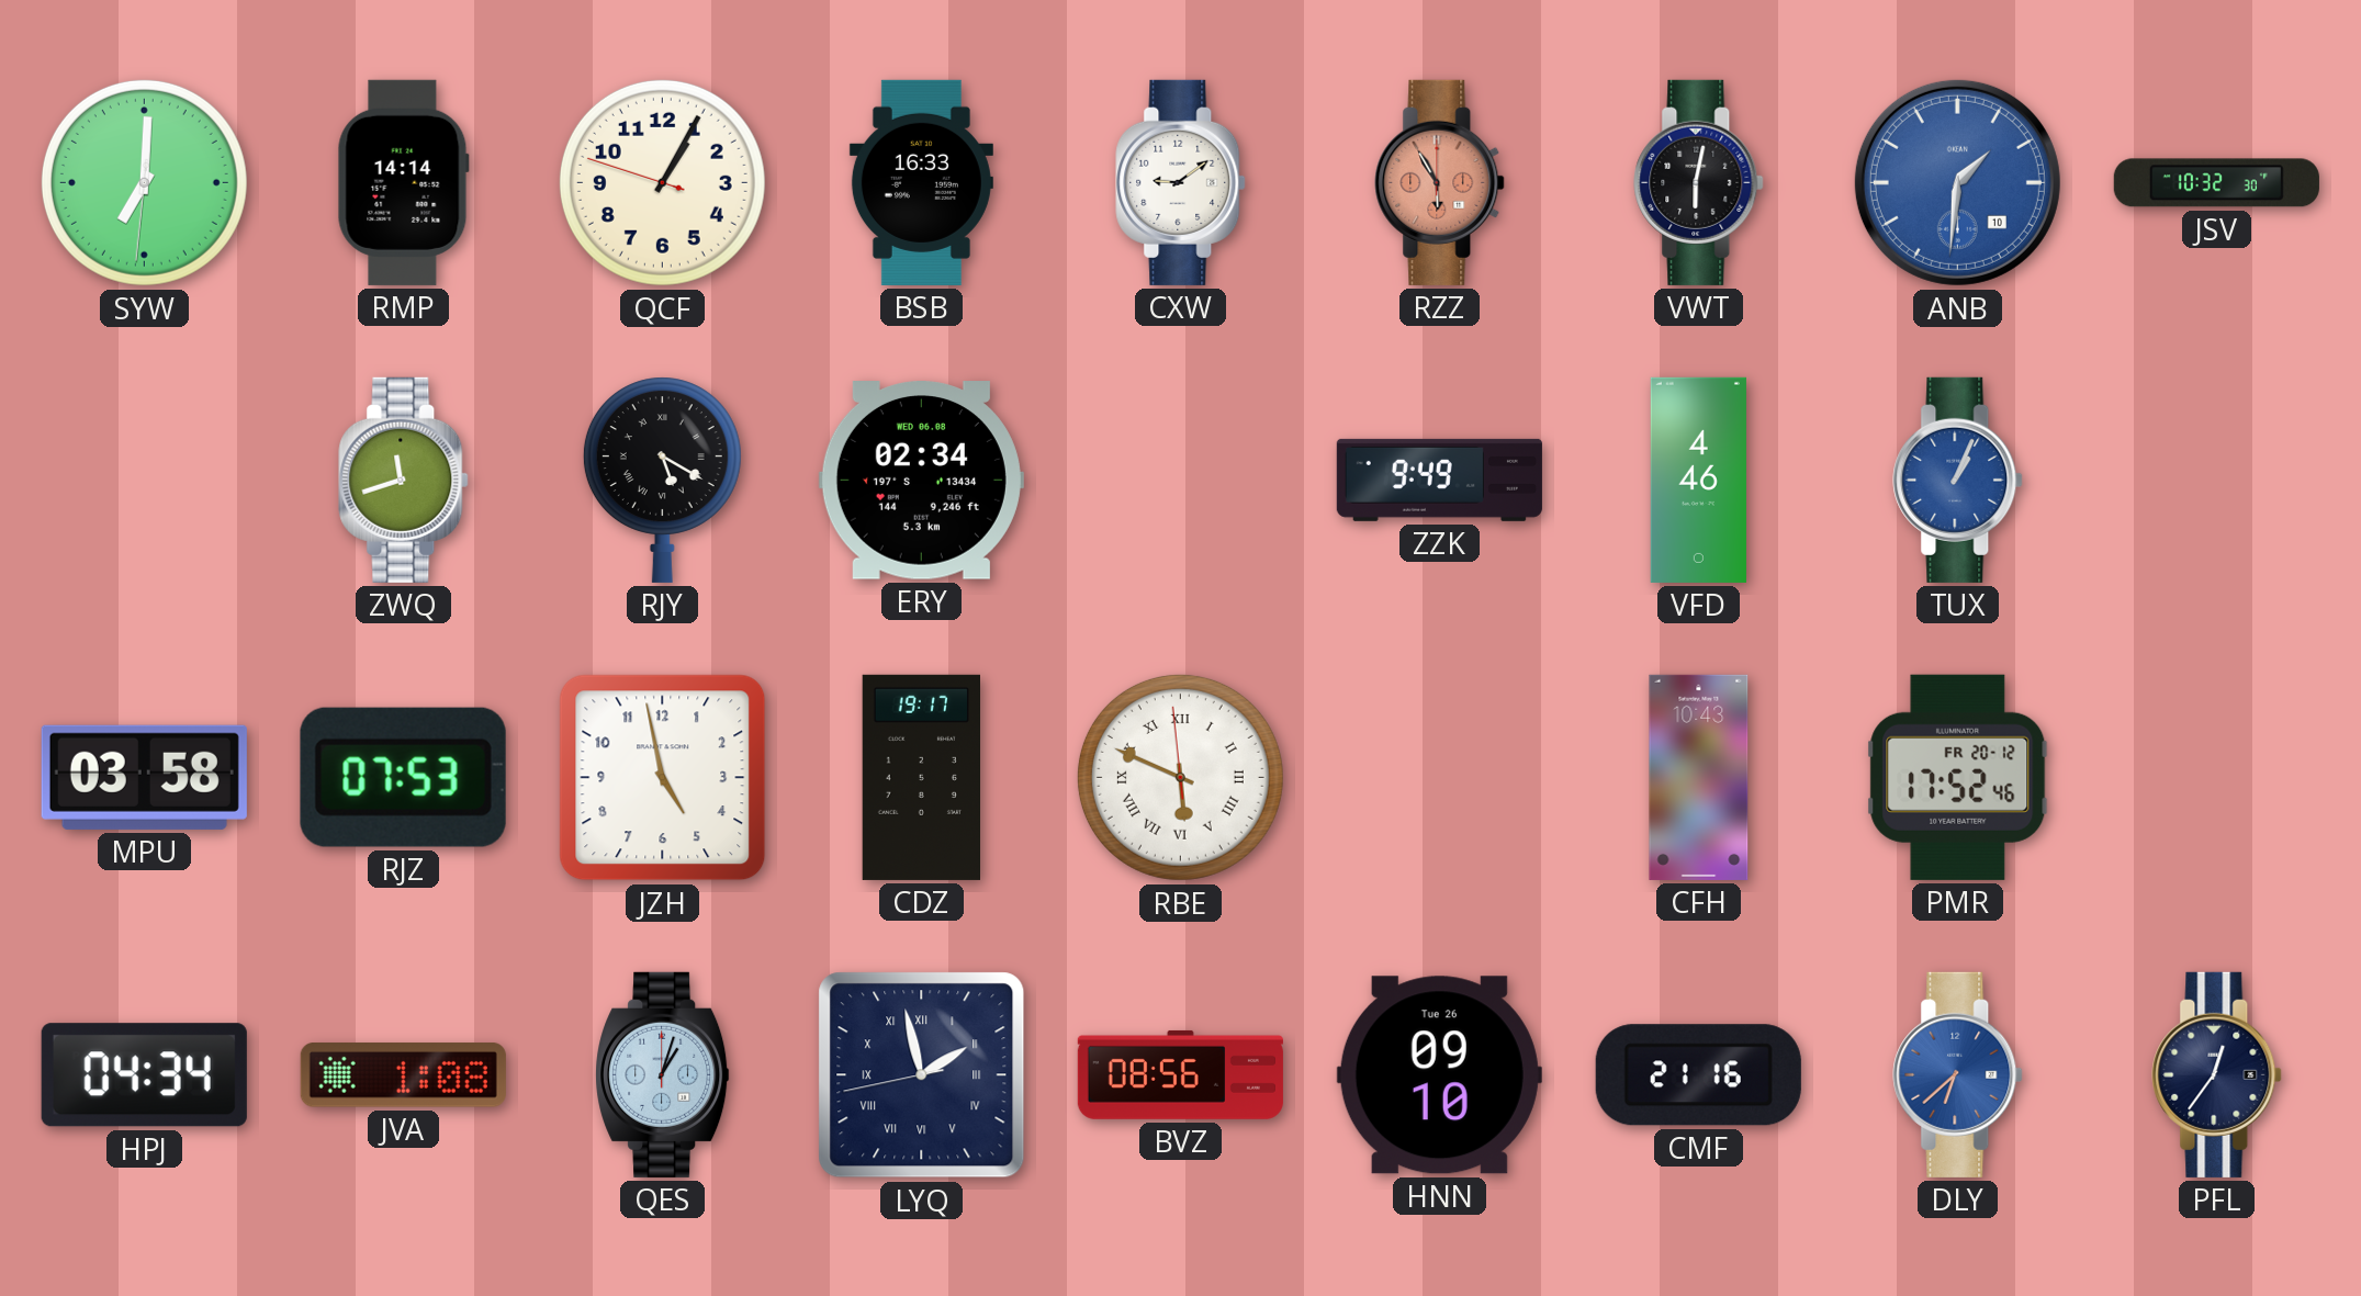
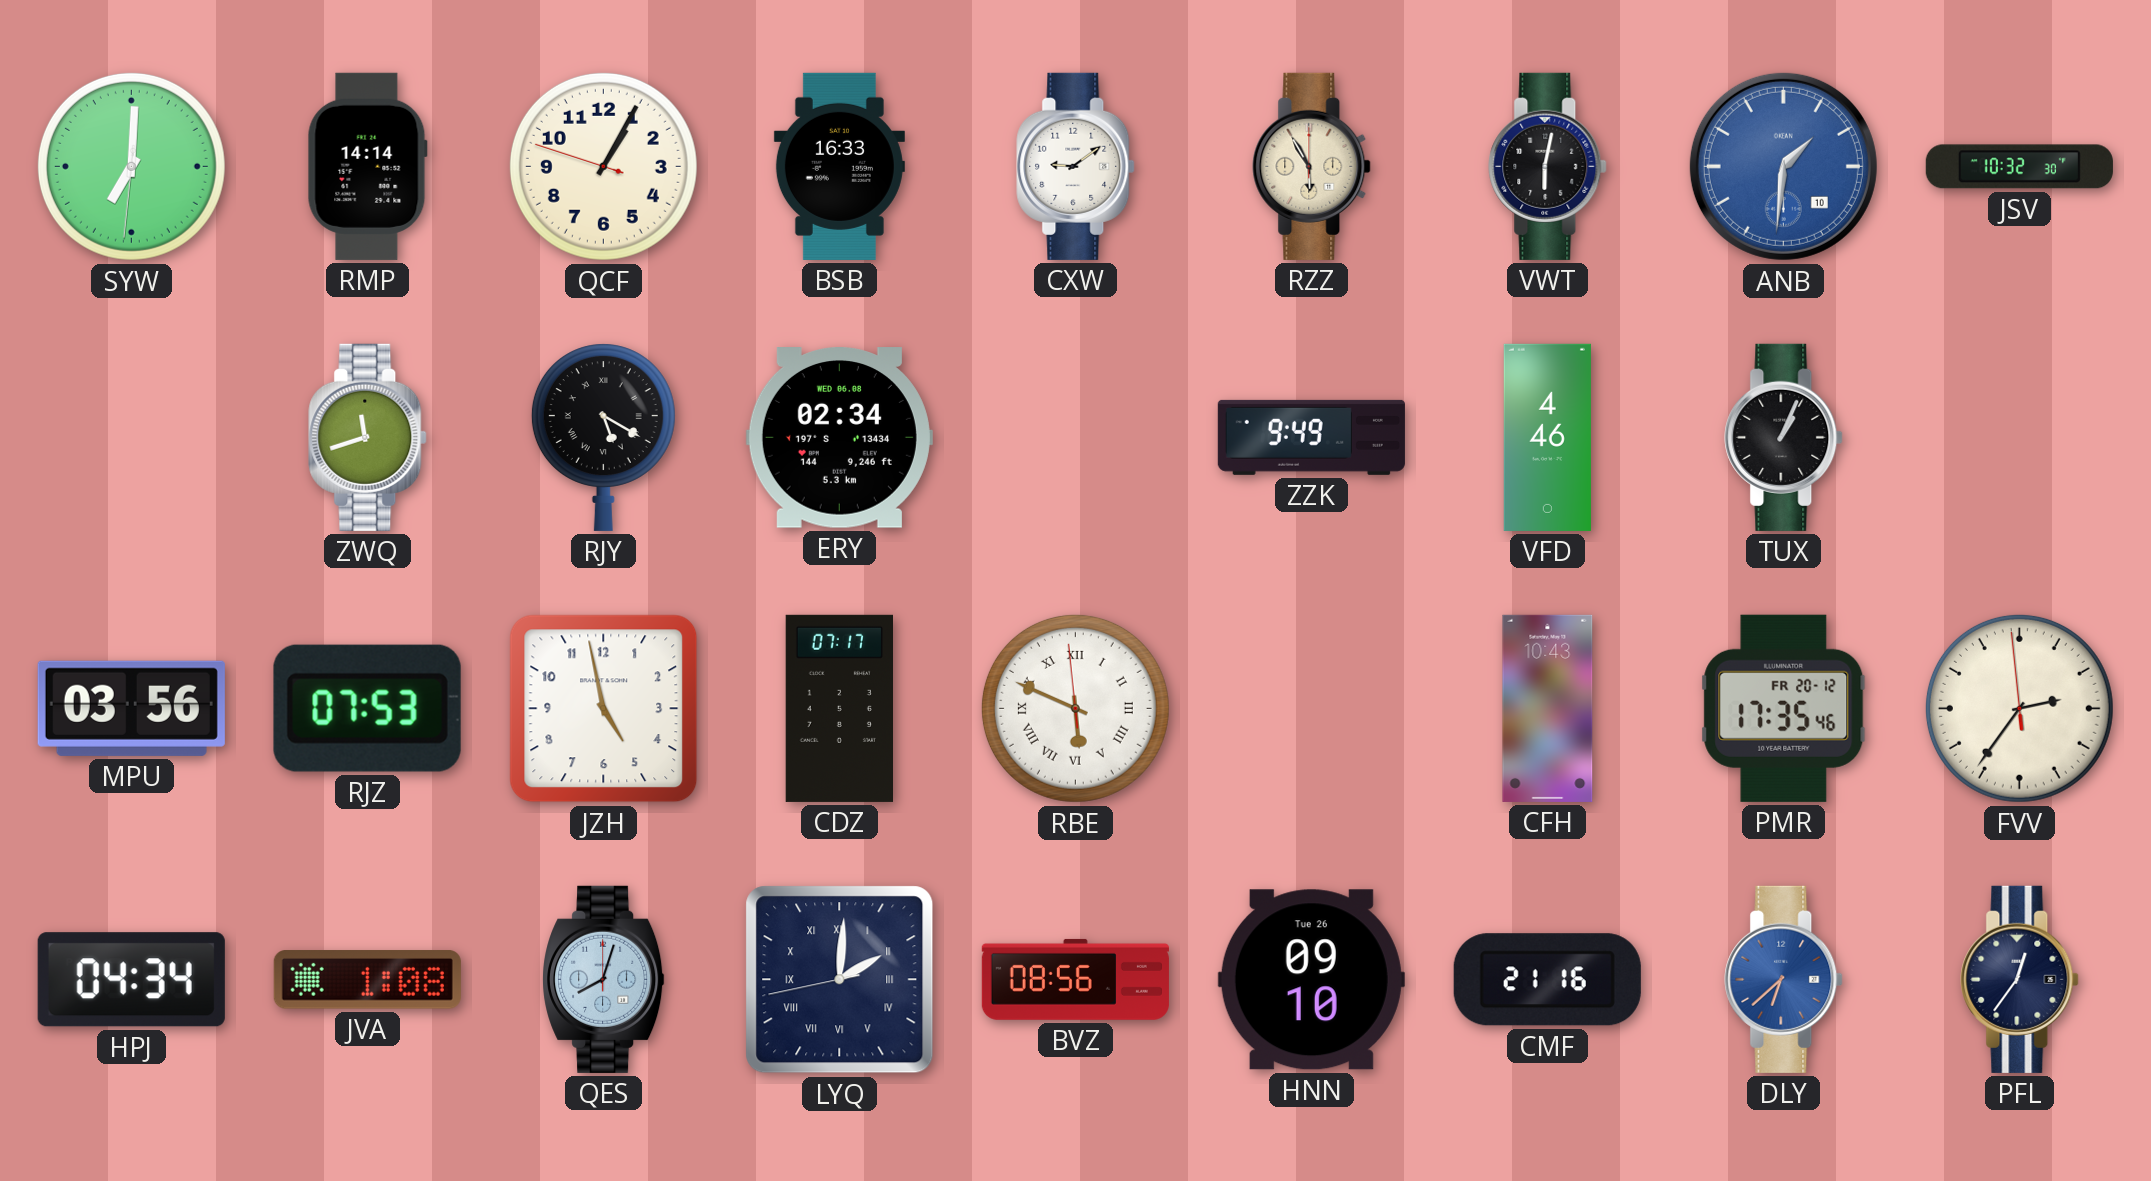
RZZ dial: salmon -> cream
TUX dial: blue -> black
MPU: 03:58 -> 03:56
CDZ: 19:17 -> 07:17
PMR: 17:52 -> 17:35
FVV: none -> 2:35
QES: 1:03 -> 8:03
LYQ: 1:57 -> 2:00
